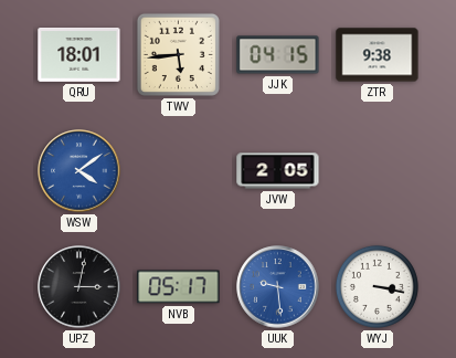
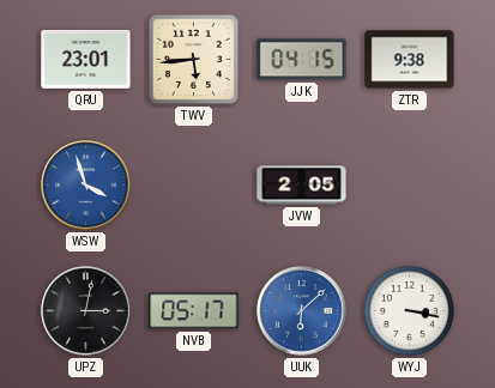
QRU: 18:01 -> 23:01
WSW: 4:09 -> 3:57
UUK: 9:29 -> 6:08
